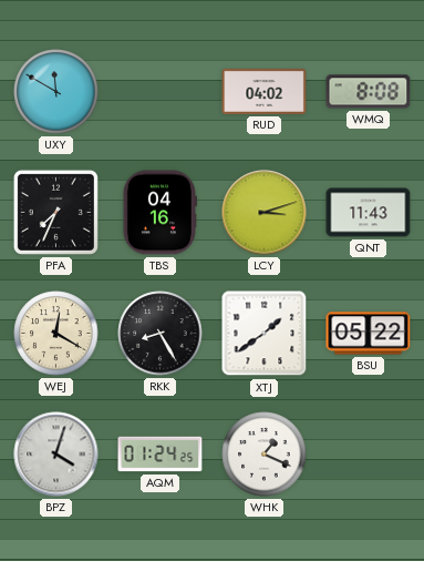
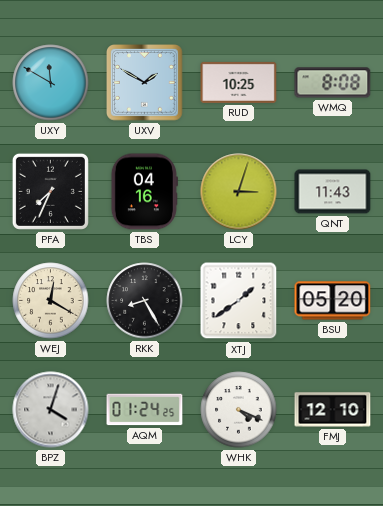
UXV: none -> 1:50
RUD: 04:02 -> 10:25
LCY: 3:12 -> 3:03
BSU: 05:22 -> 05:20
WHK: 1:19 -> 4:19
FMJ: none -> 12:10
